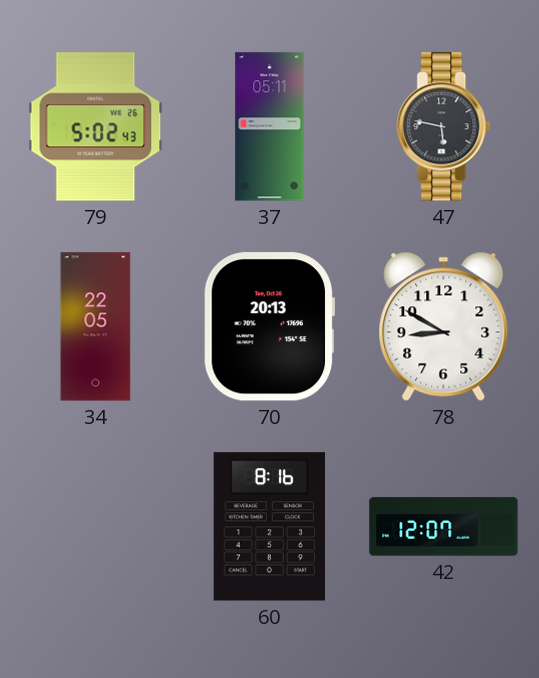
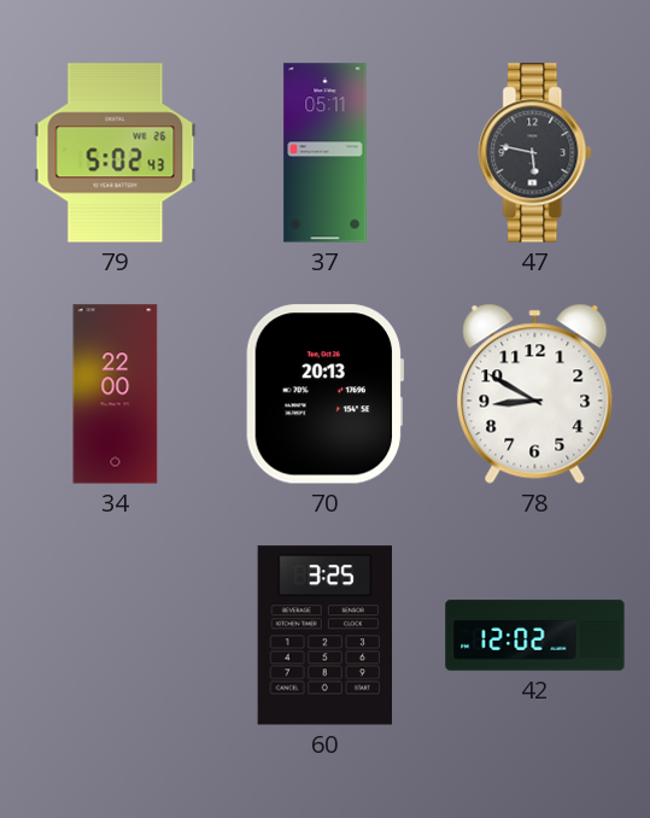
34: 22:05 -> 22:00
60: 8:16 -> 3:25
42: 12:07 -> 12:02
